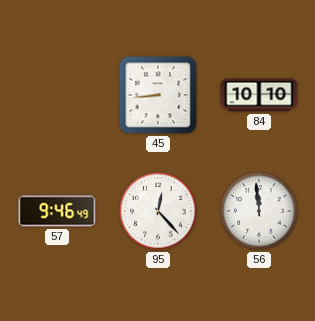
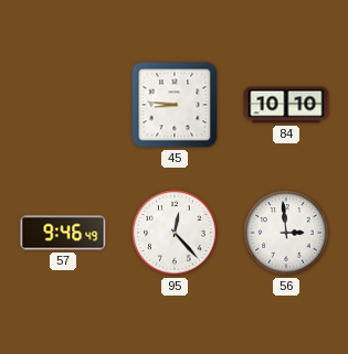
45: 8:44 -> 8:46
56: 11:59 -> 2:59
